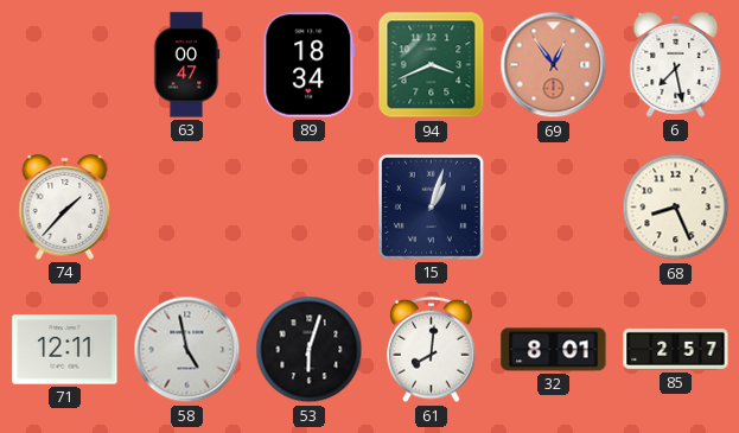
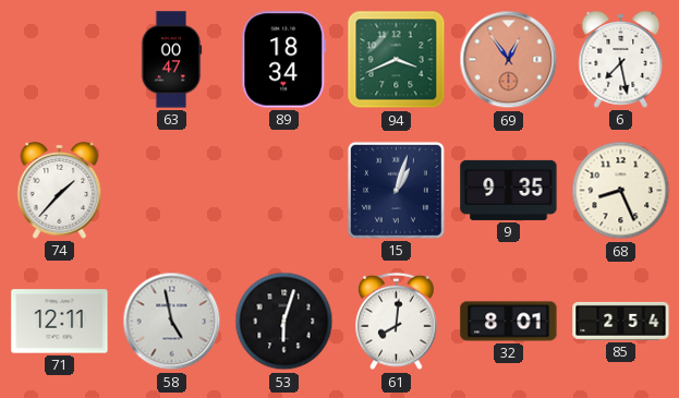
9: none -> 9:35
85: 2:57 -> 2:54
